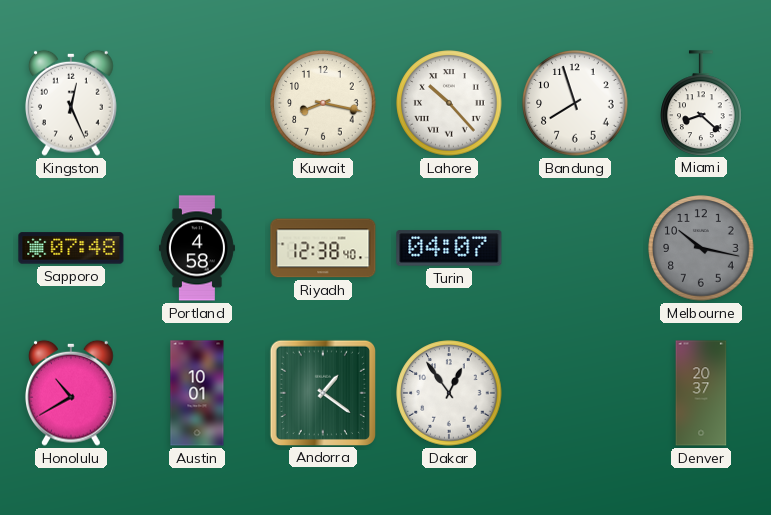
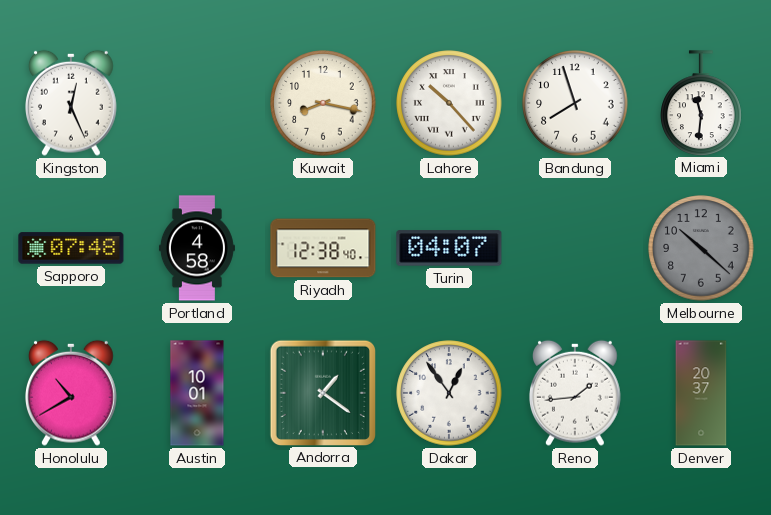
Miami: 8:22 -> 11:31
Melbourne: 10:17 -> 10:22
Reno: none -> 1:44
